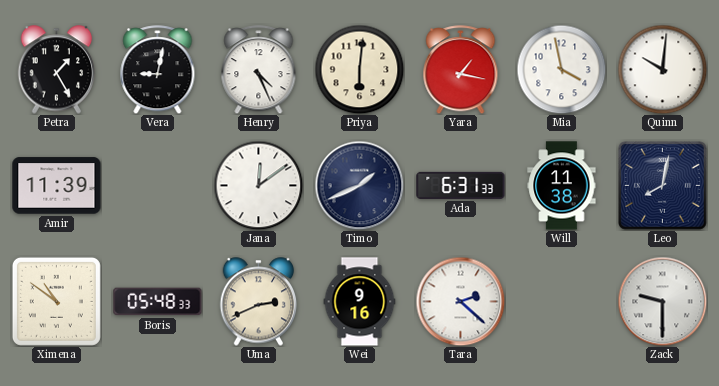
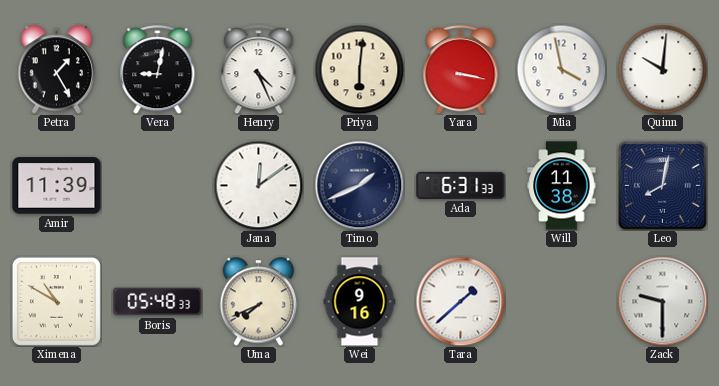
Yara: 1:17 -> 3:17
Ximena: 10:51 -> 10:50
Uma: 2:41 -> 7:41
Tara: 2:22 -> 1:38
